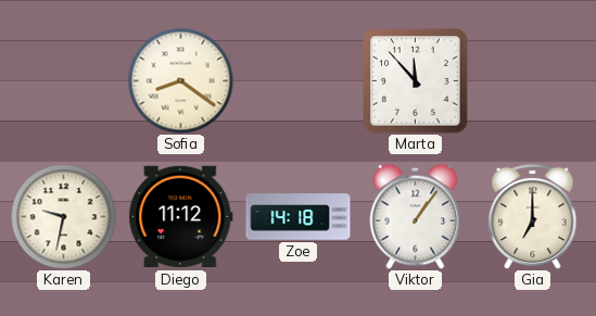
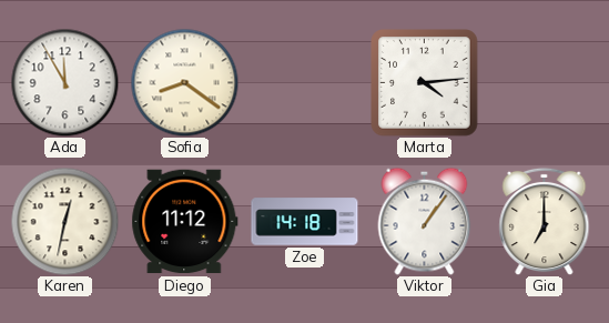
Ada: none -> 11:55
Marta: 11:53 -> 4:14
Karen: 9:32 -> 12:32
